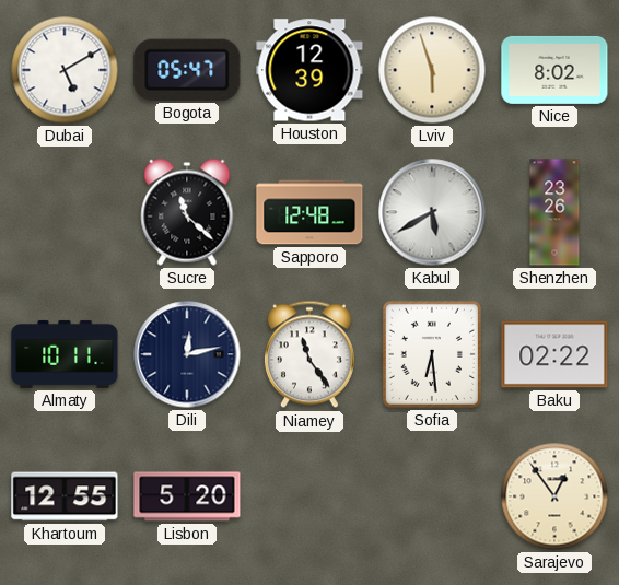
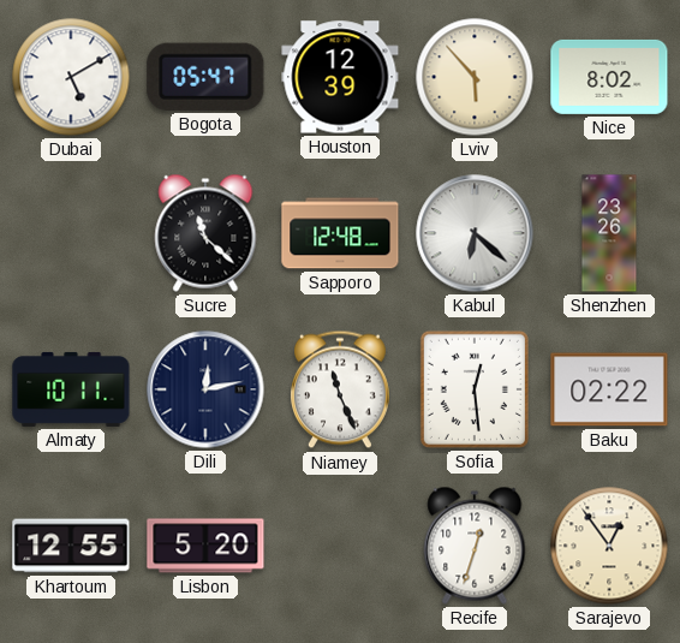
Lviv: 5:57 -> 5:53
Kabul: 5:40 -> 6:22
Niamey: 11:24 -> 11:26
Sofia: 6:29 -> 12:29
Recife: none -> 12:33
